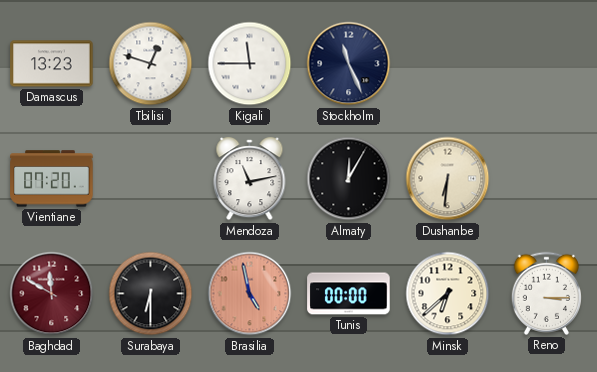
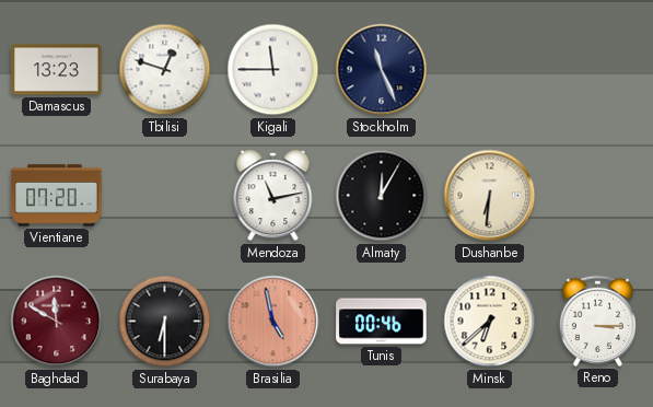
Tunis: 00:00 -> 00:46
